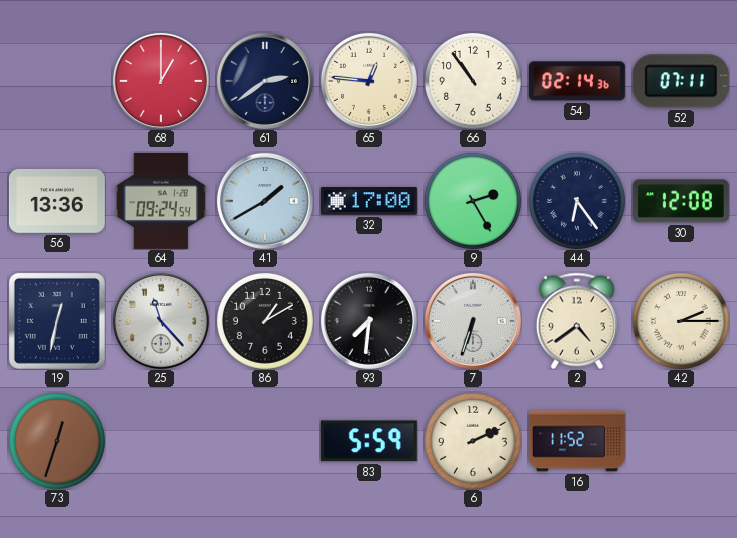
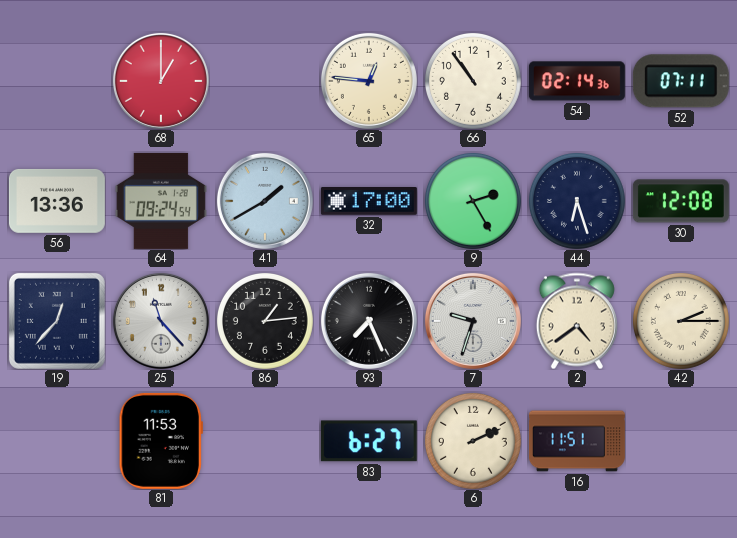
61: 2:39 -> none
44: 6:24 -> 6:27
19: 12:32 -> 12:37
86: 1:10 -> 1:14
93: 7:31 -> 7:26
7: 6:33 -> 9:33
73: 12:33 -> none
81: none -> 11:53
83: 5:59 -> 6:27
16: 11:52 -> 11:51
